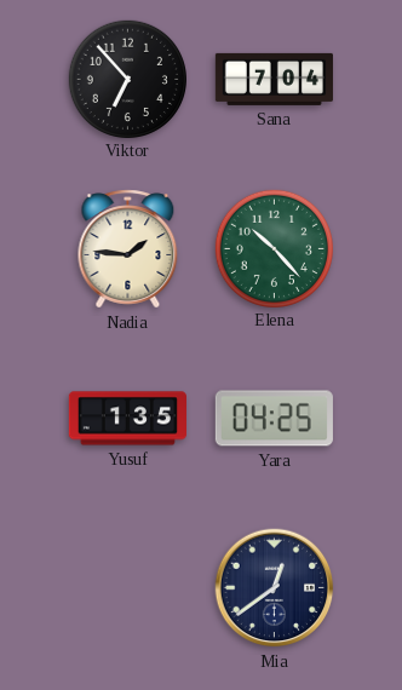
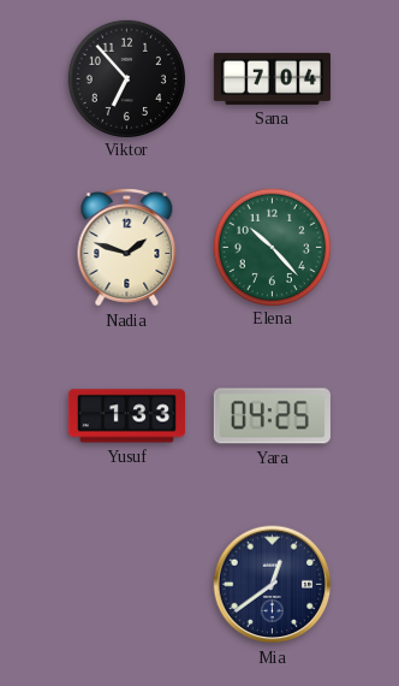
Nadia: 1:46 -> 1:48
Yusuf: 1:35 -> 1:33
